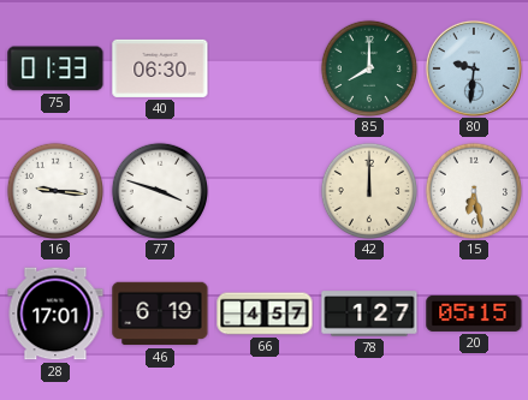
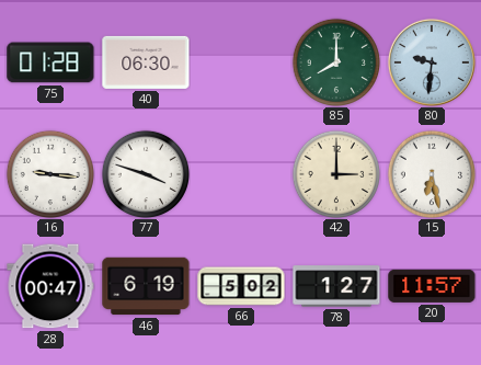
75: 01:33 -> 01:28
42: 12:00 -> 3:00
28: 17:01 -> 00:47
66: 4:57 -> 5:02
20: 05:15 -> 11:57
